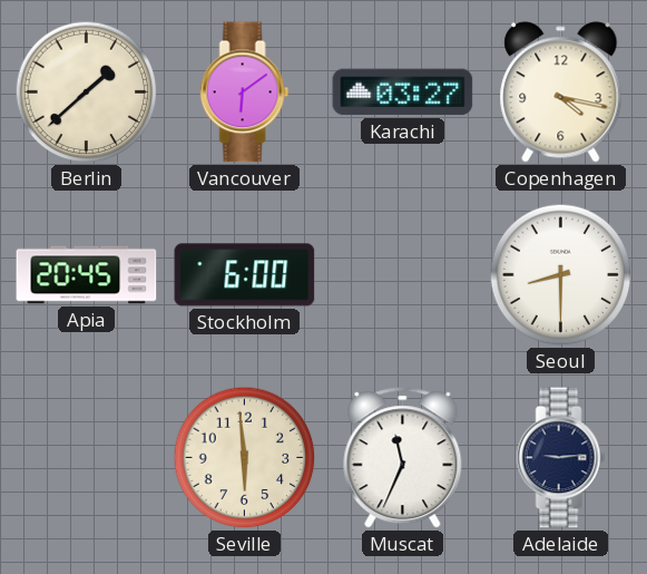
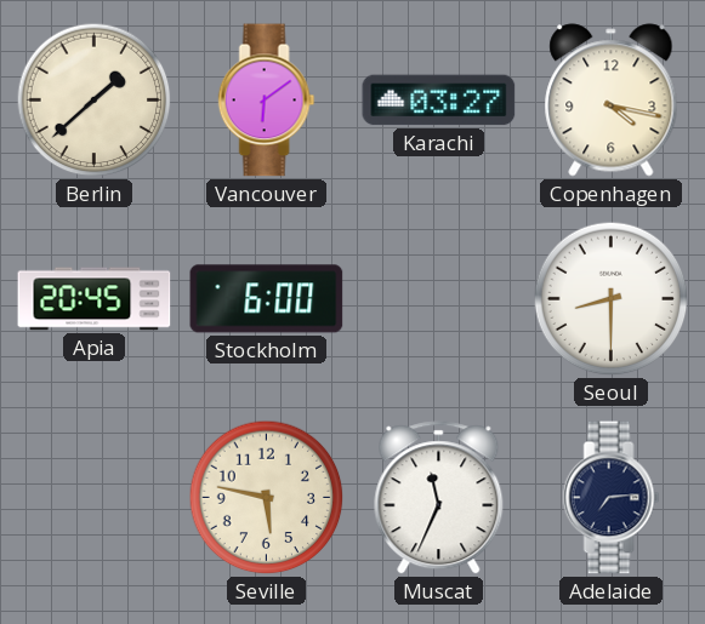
Seville: 5:59 -> 5:47
Adelaide: 9:14 -> 7:14
